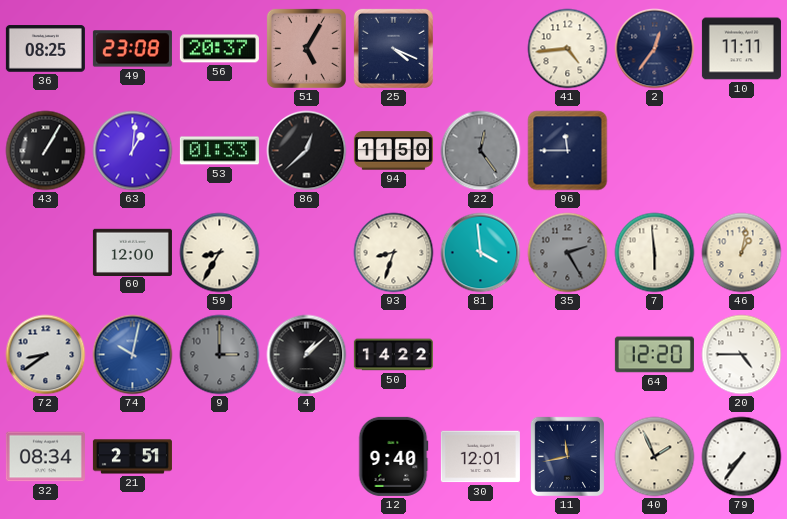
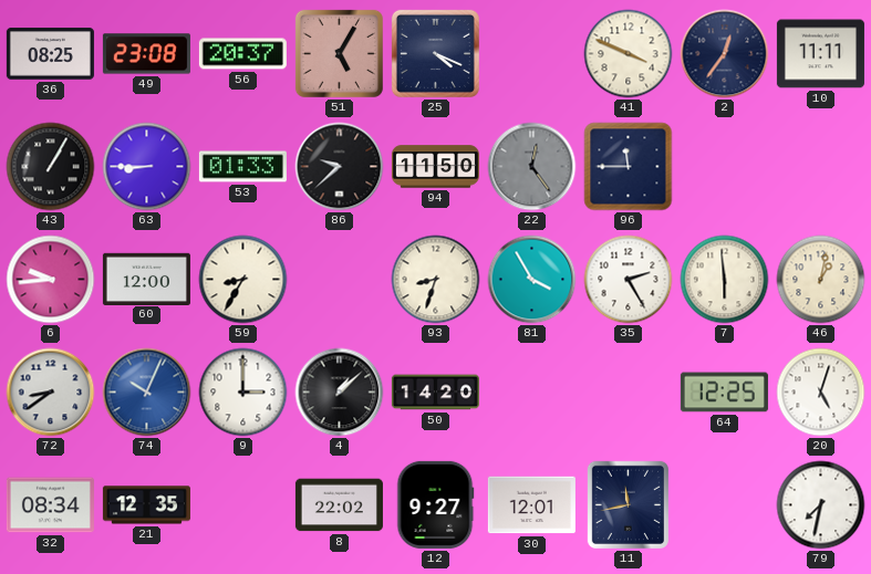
41: 4:44 -> 3:49
63: 1:01 -> 8:45
86: 12:38 -> 9:38
6: none -> 9:44
81: 3:59 -> 3:55
35 dial: grey -> white
74: 10:02 -> 10:04
9 dial: grey -> white
50: 14:22 -> 14:20
64: 12:20 -> 12:25
20: 4:45 -> 5:03
21: 2:51 -> 12:35
8: none -> 22:02
12: 9:40 -> 9:27
40: 1:56 -> none
79: 7:36 -> 7:32
